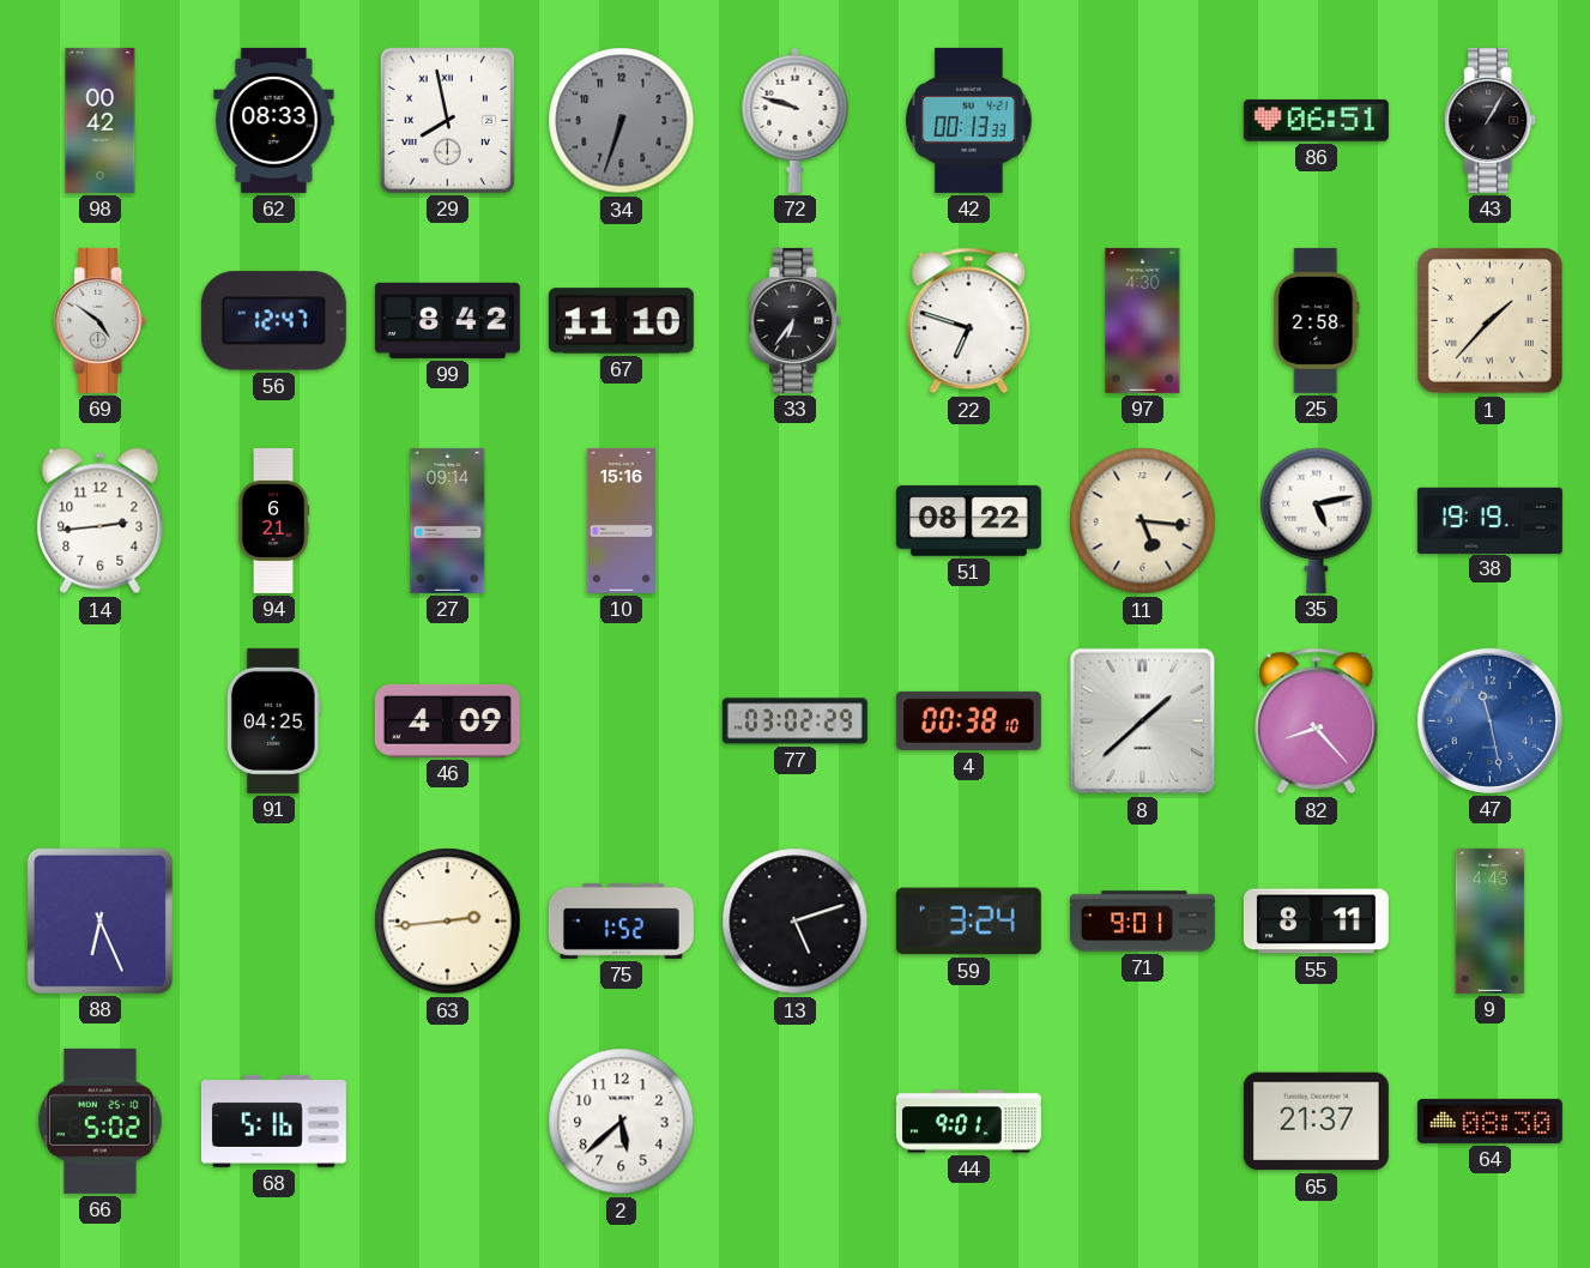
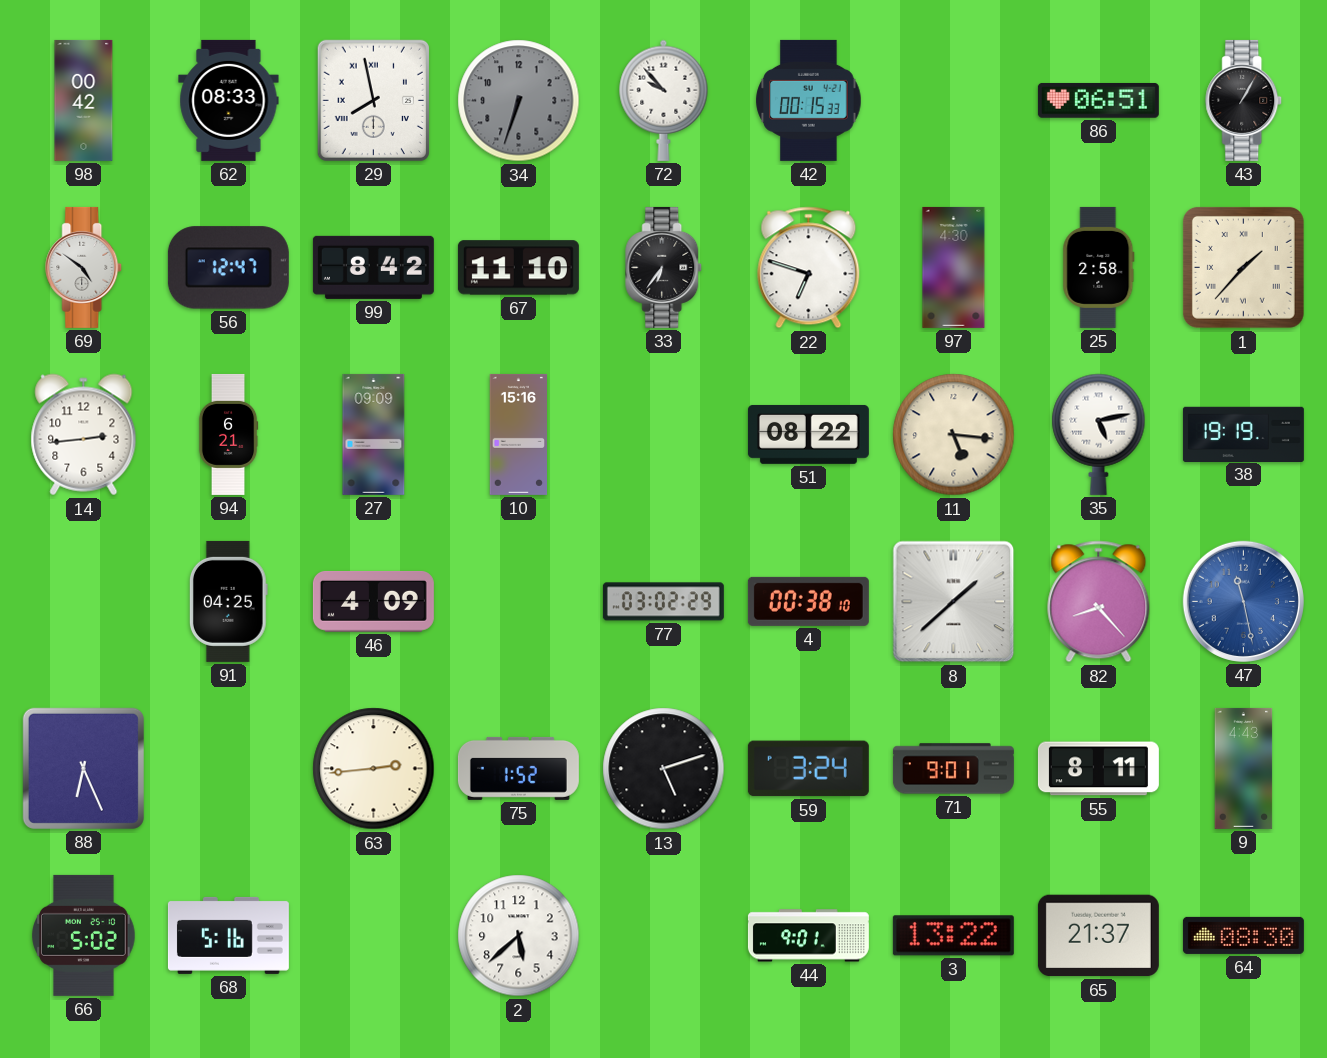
72: 9:48 -> 9:53
42: 00:13 -> 00:15
27: 09:14 -> 09:09
3: none -> 13:22
